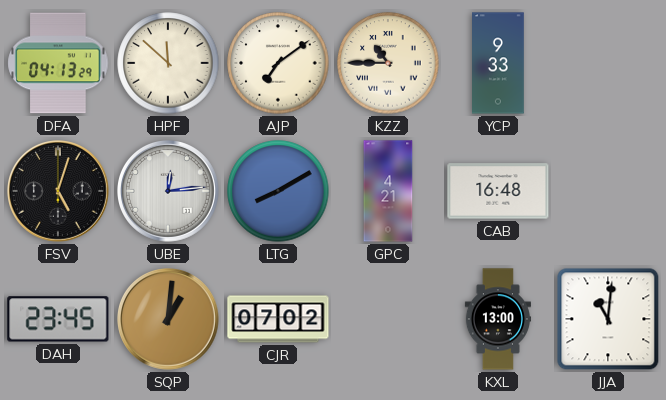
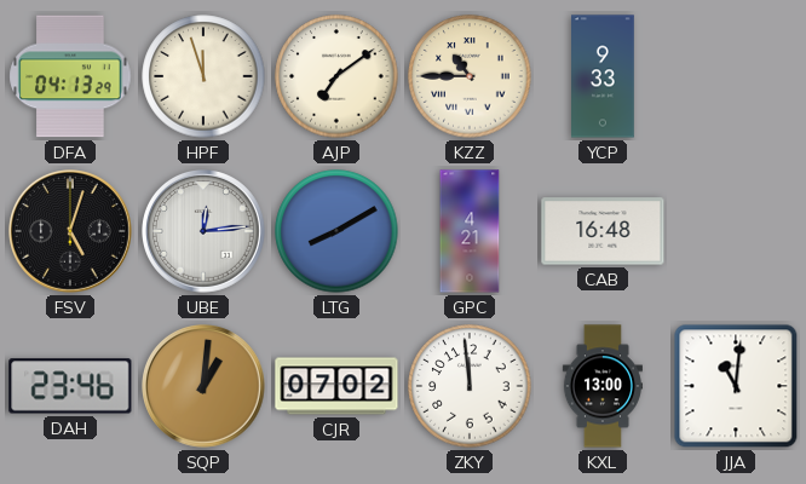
HPF: 11:52 -> 11:57
DAH: 23:45 -> 23:46
ZKY: none -> 11:59
